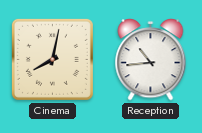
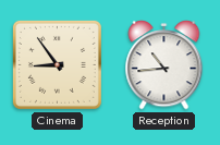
Cinema: 8:02 -> 8:54
